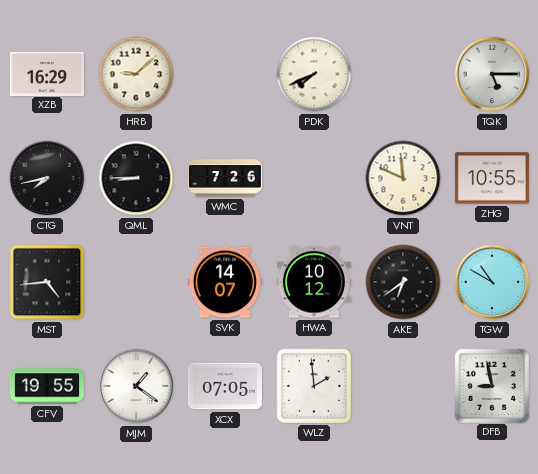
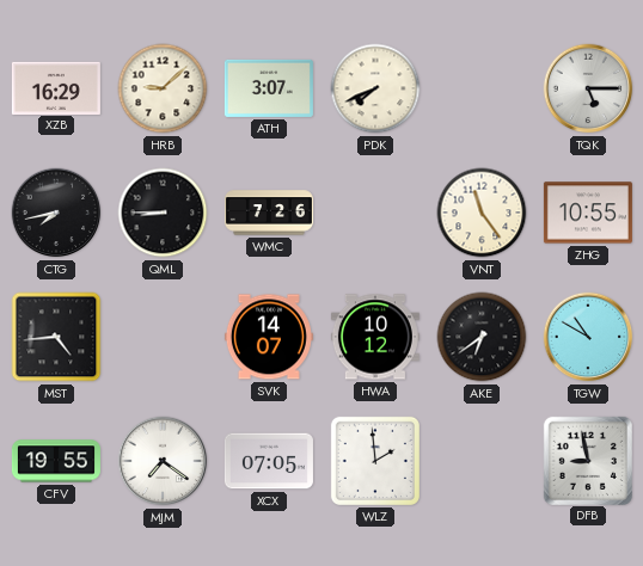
ATH: none -> 3:07
VNT: 11:49 -> 11:24
MJM: 1:21 -> 7:21
